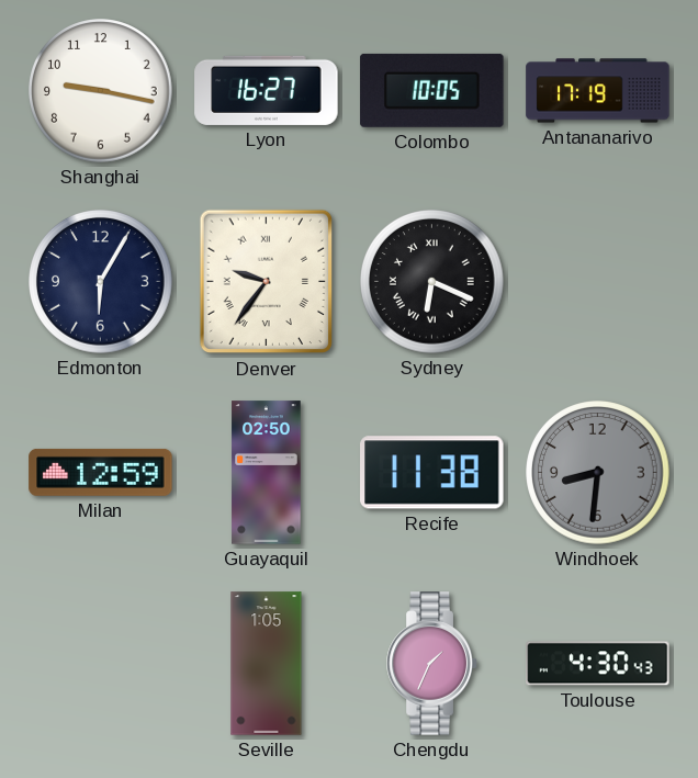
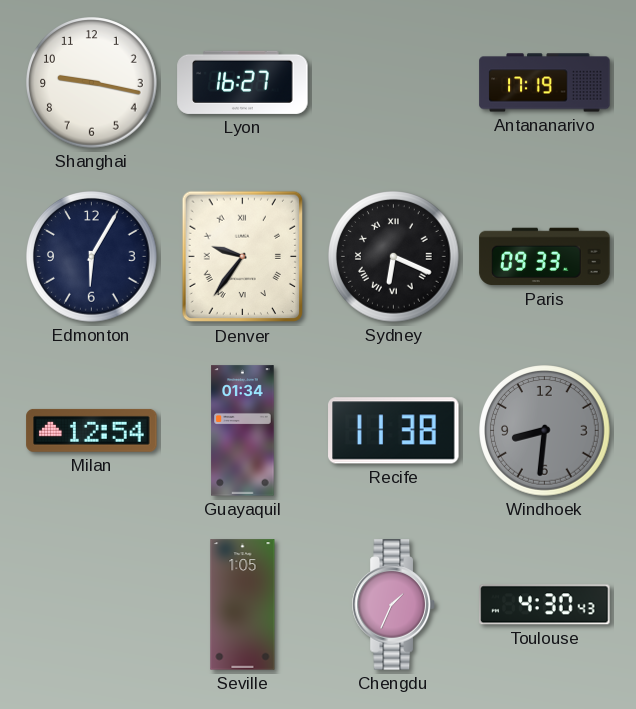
Colombo: 10:05 -> none
Paris: none -> 09:33
Milan: 12:59 -> 12:54
Guayaquil: 02:50 -> 01:34
